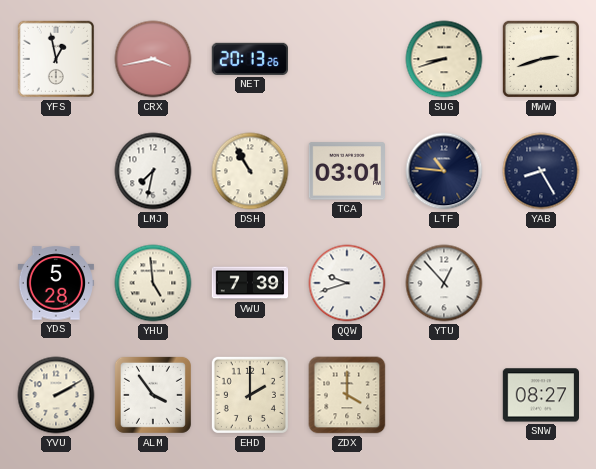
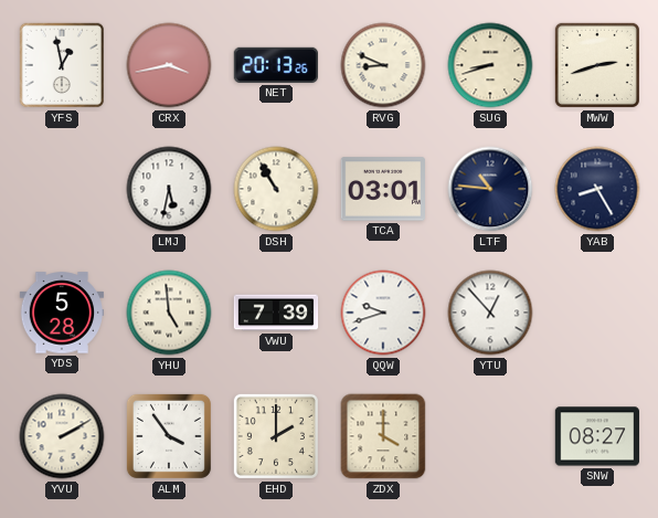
RVG: none -> 8:49
LMJ: 7:32 -> 5:32
